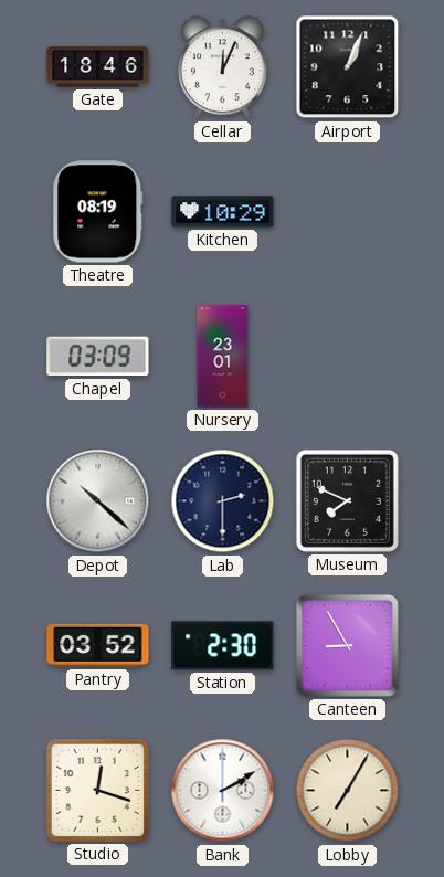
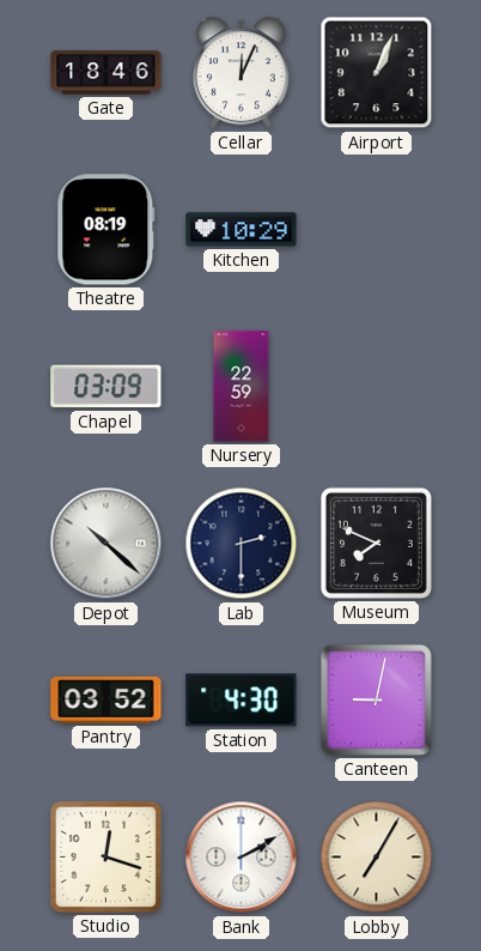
Nursery: 23:01 -> 22:59
Station: 2:30 -> 4:30
Canteen: 8:55 -> 9:02
